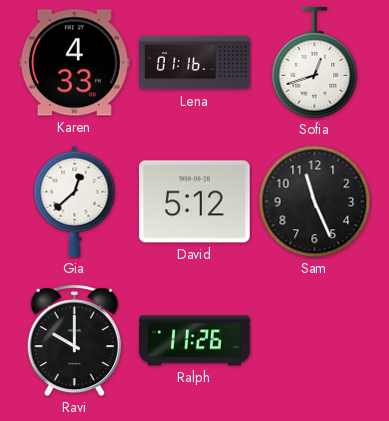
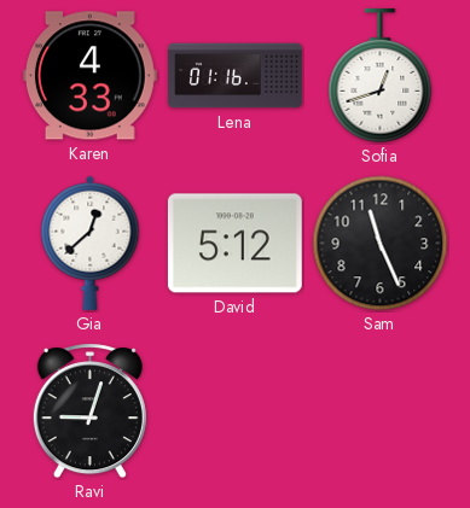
Ravi: 10:00 -> 9:03
Ralph: 11:26 -> none
